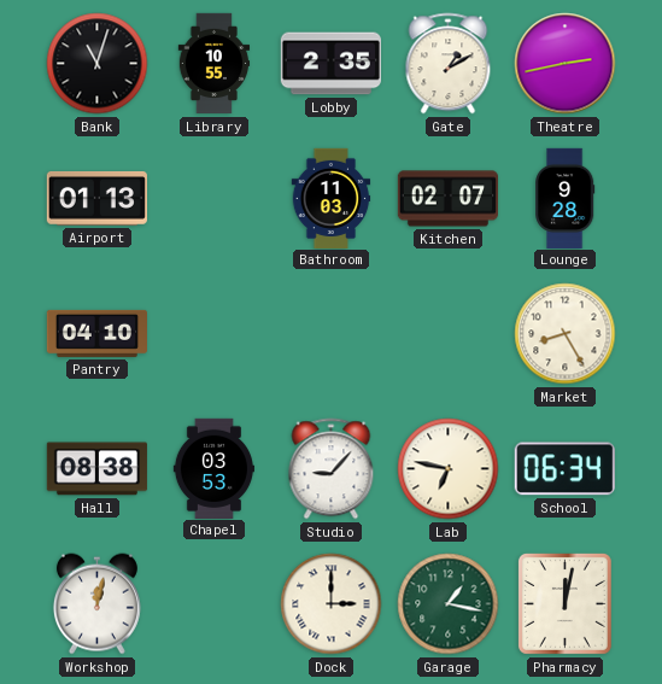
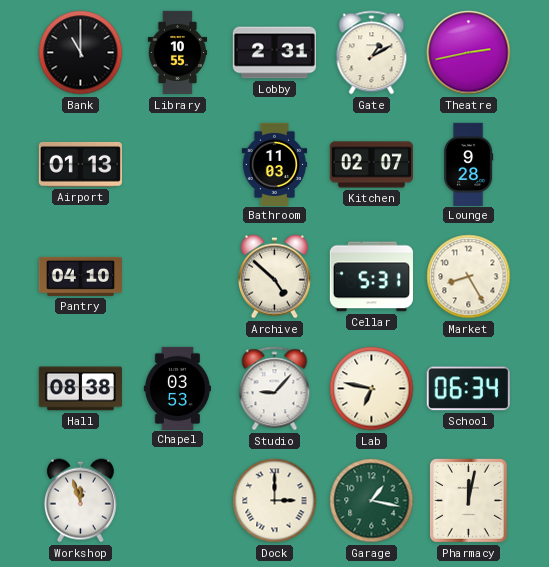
Bank: 11:03 -> 11:00
Lobby: 2:35 -> 2:31
Archive: none -> 4:52
Cellar: none -> 5:31
Workshop: 12:02 -> 11:57
